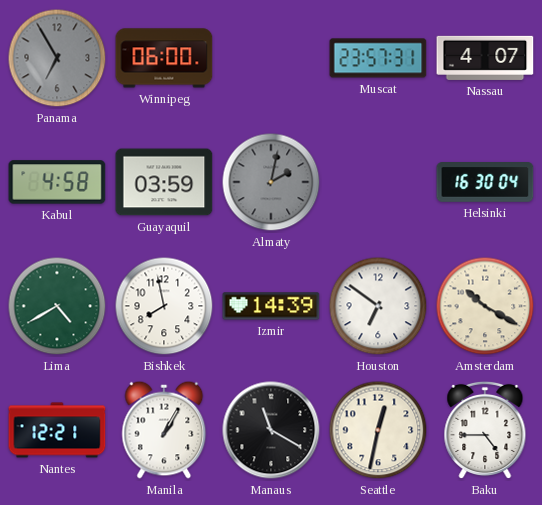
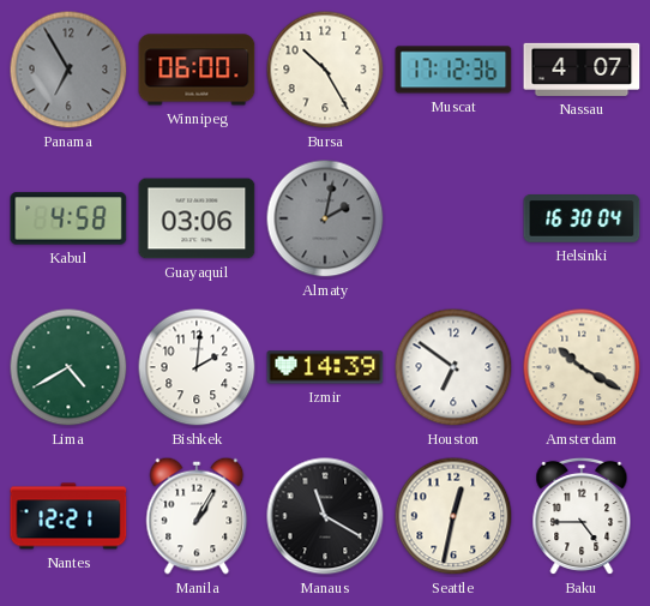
Bursa: none -> 10:25
Muscat: 23:57 -> 17:12
Guayaquil: 03:59 -> 03:06
Bishkek: 7:58 -> 2:01
